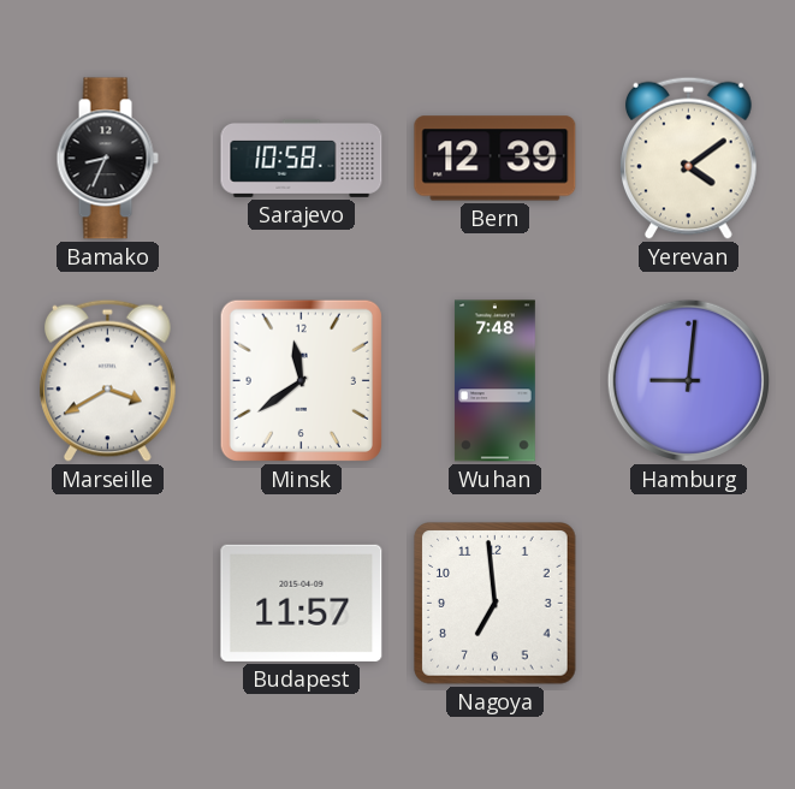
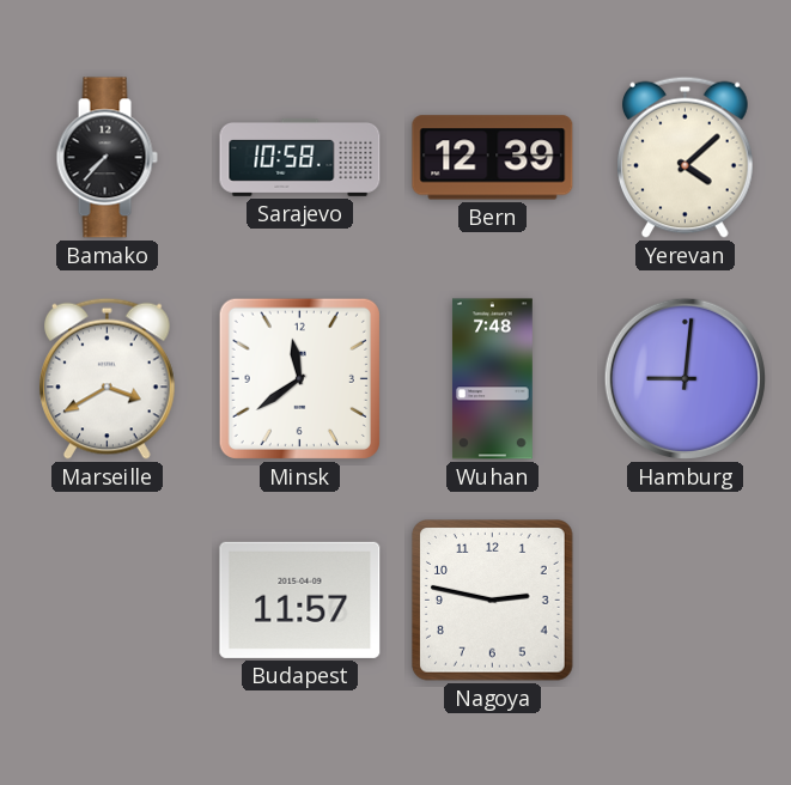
Bamako: 8:34 -> 7:37
Yerevan: 4:09 -> 4:08
Nagoya: 6:59 -> 2:47
